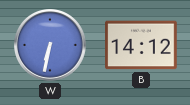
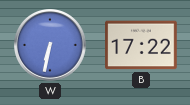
B: 14:12 -> 17:22
